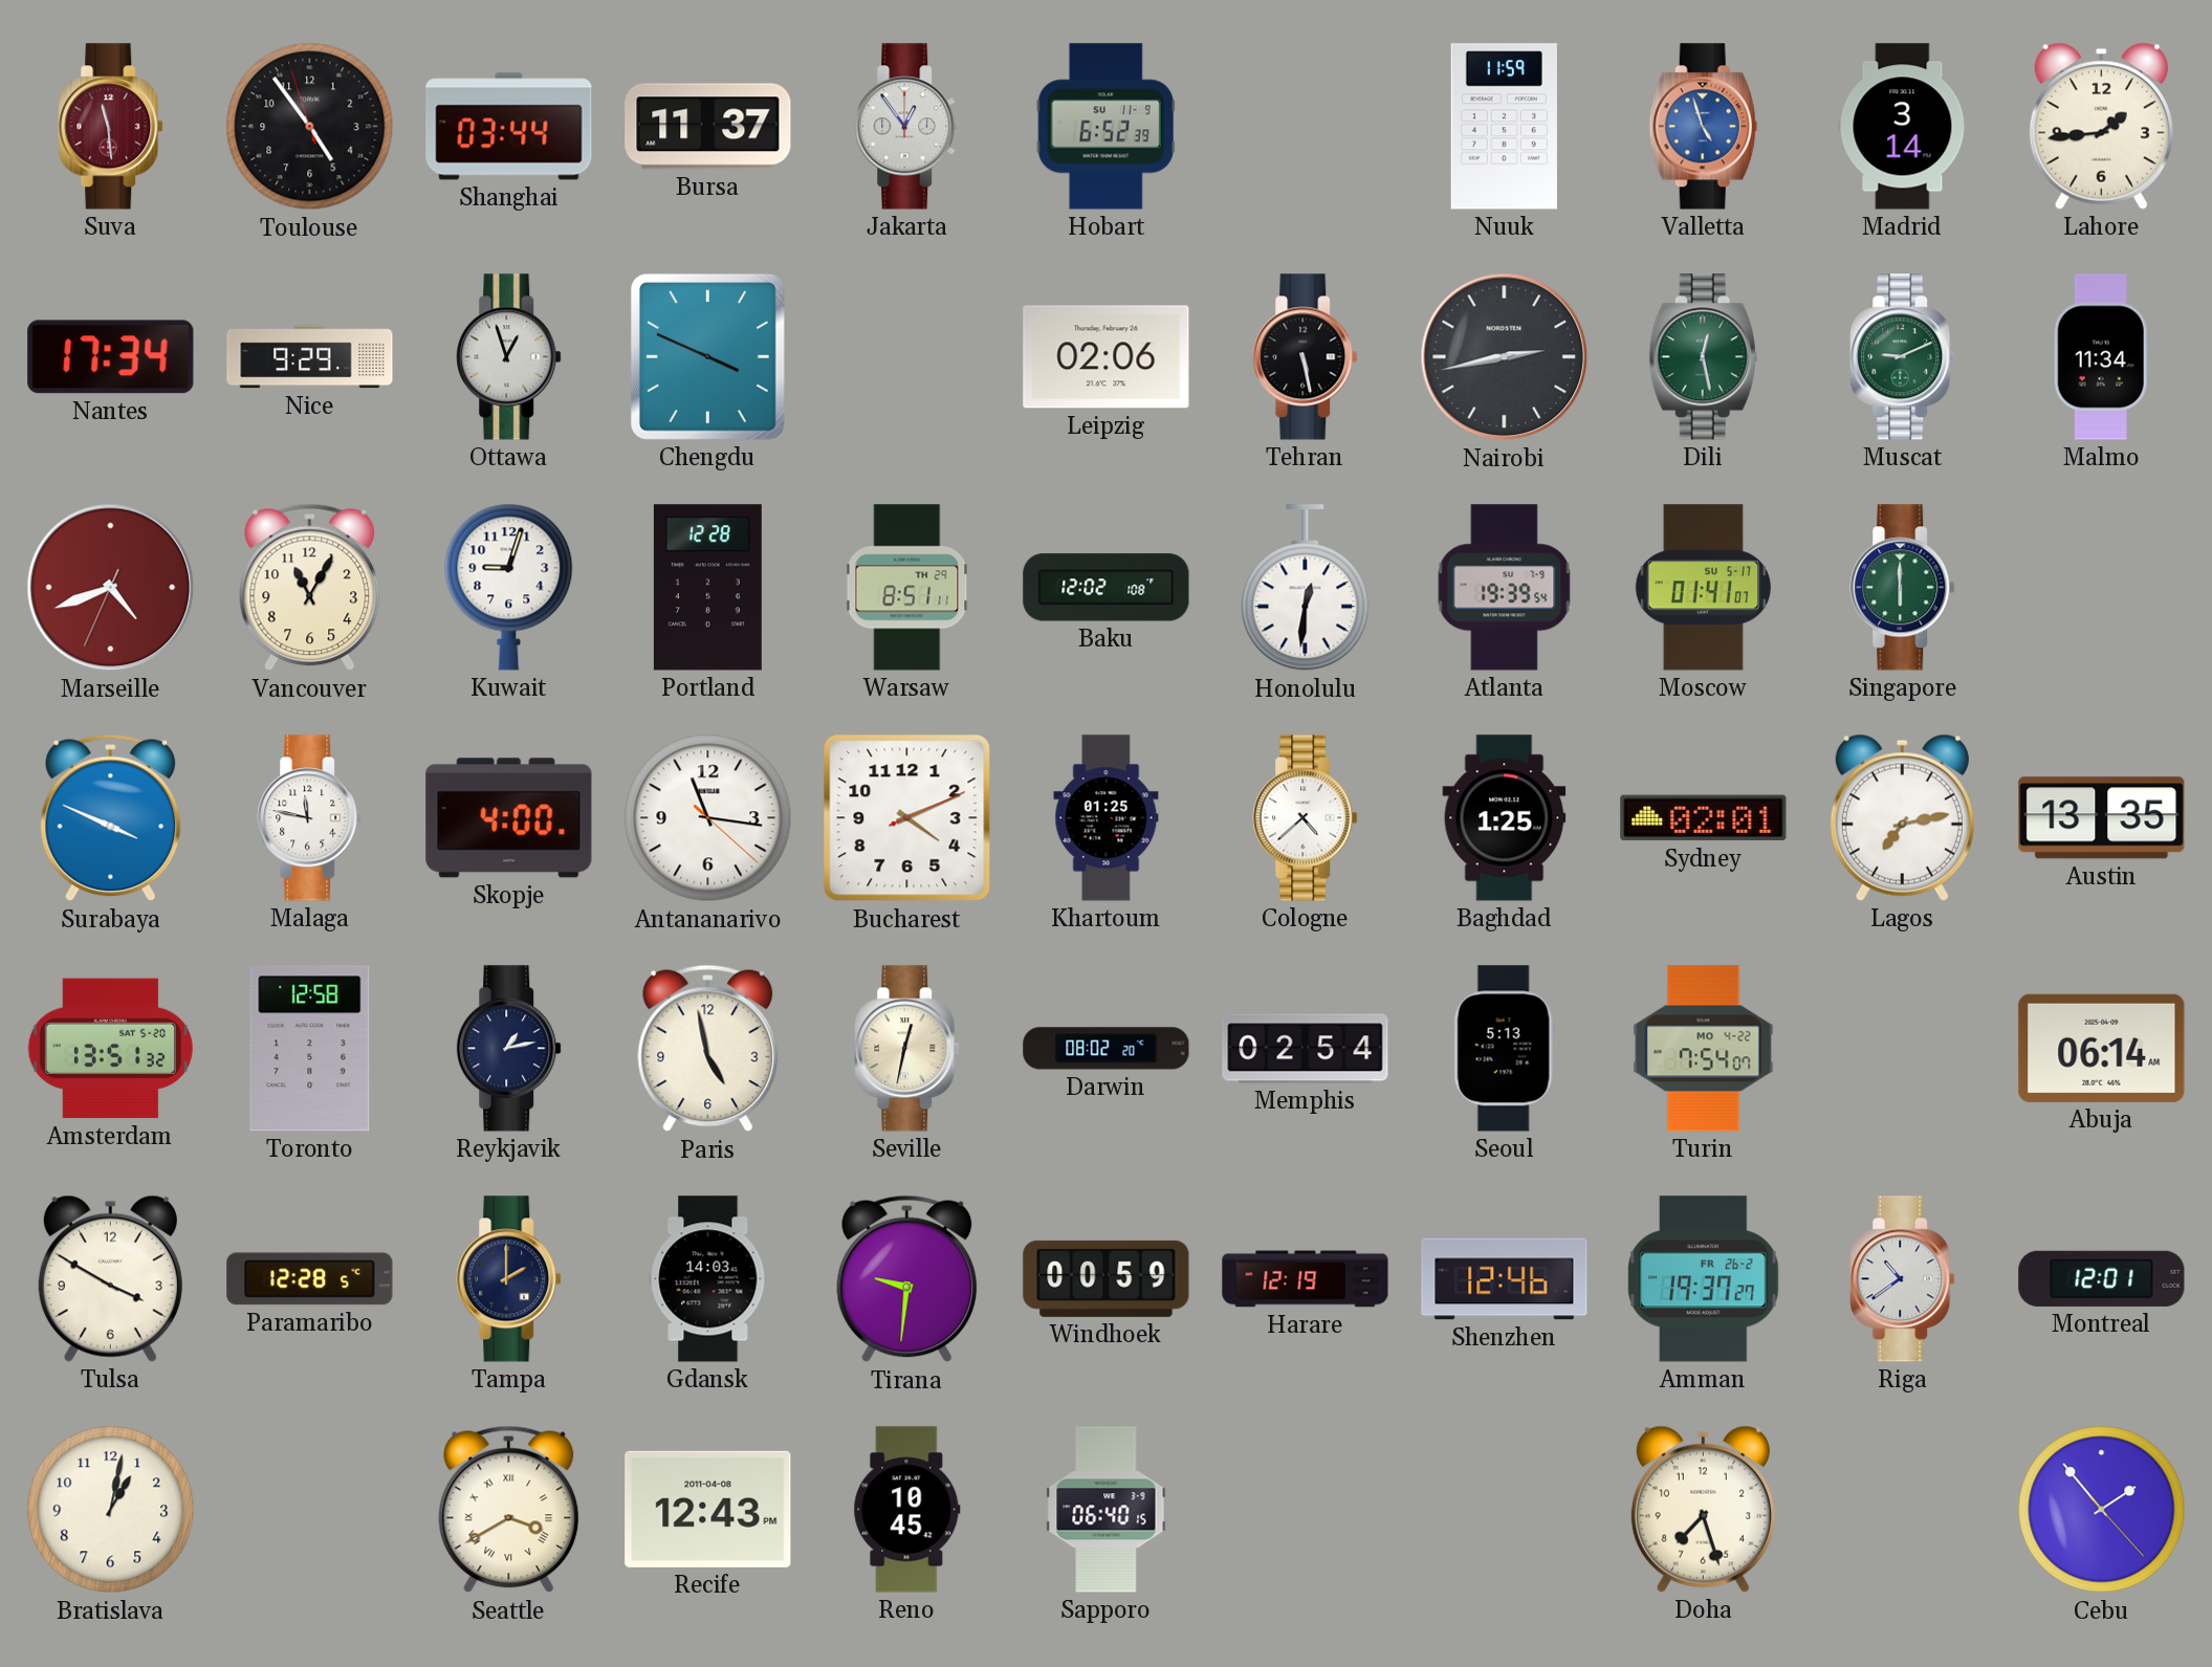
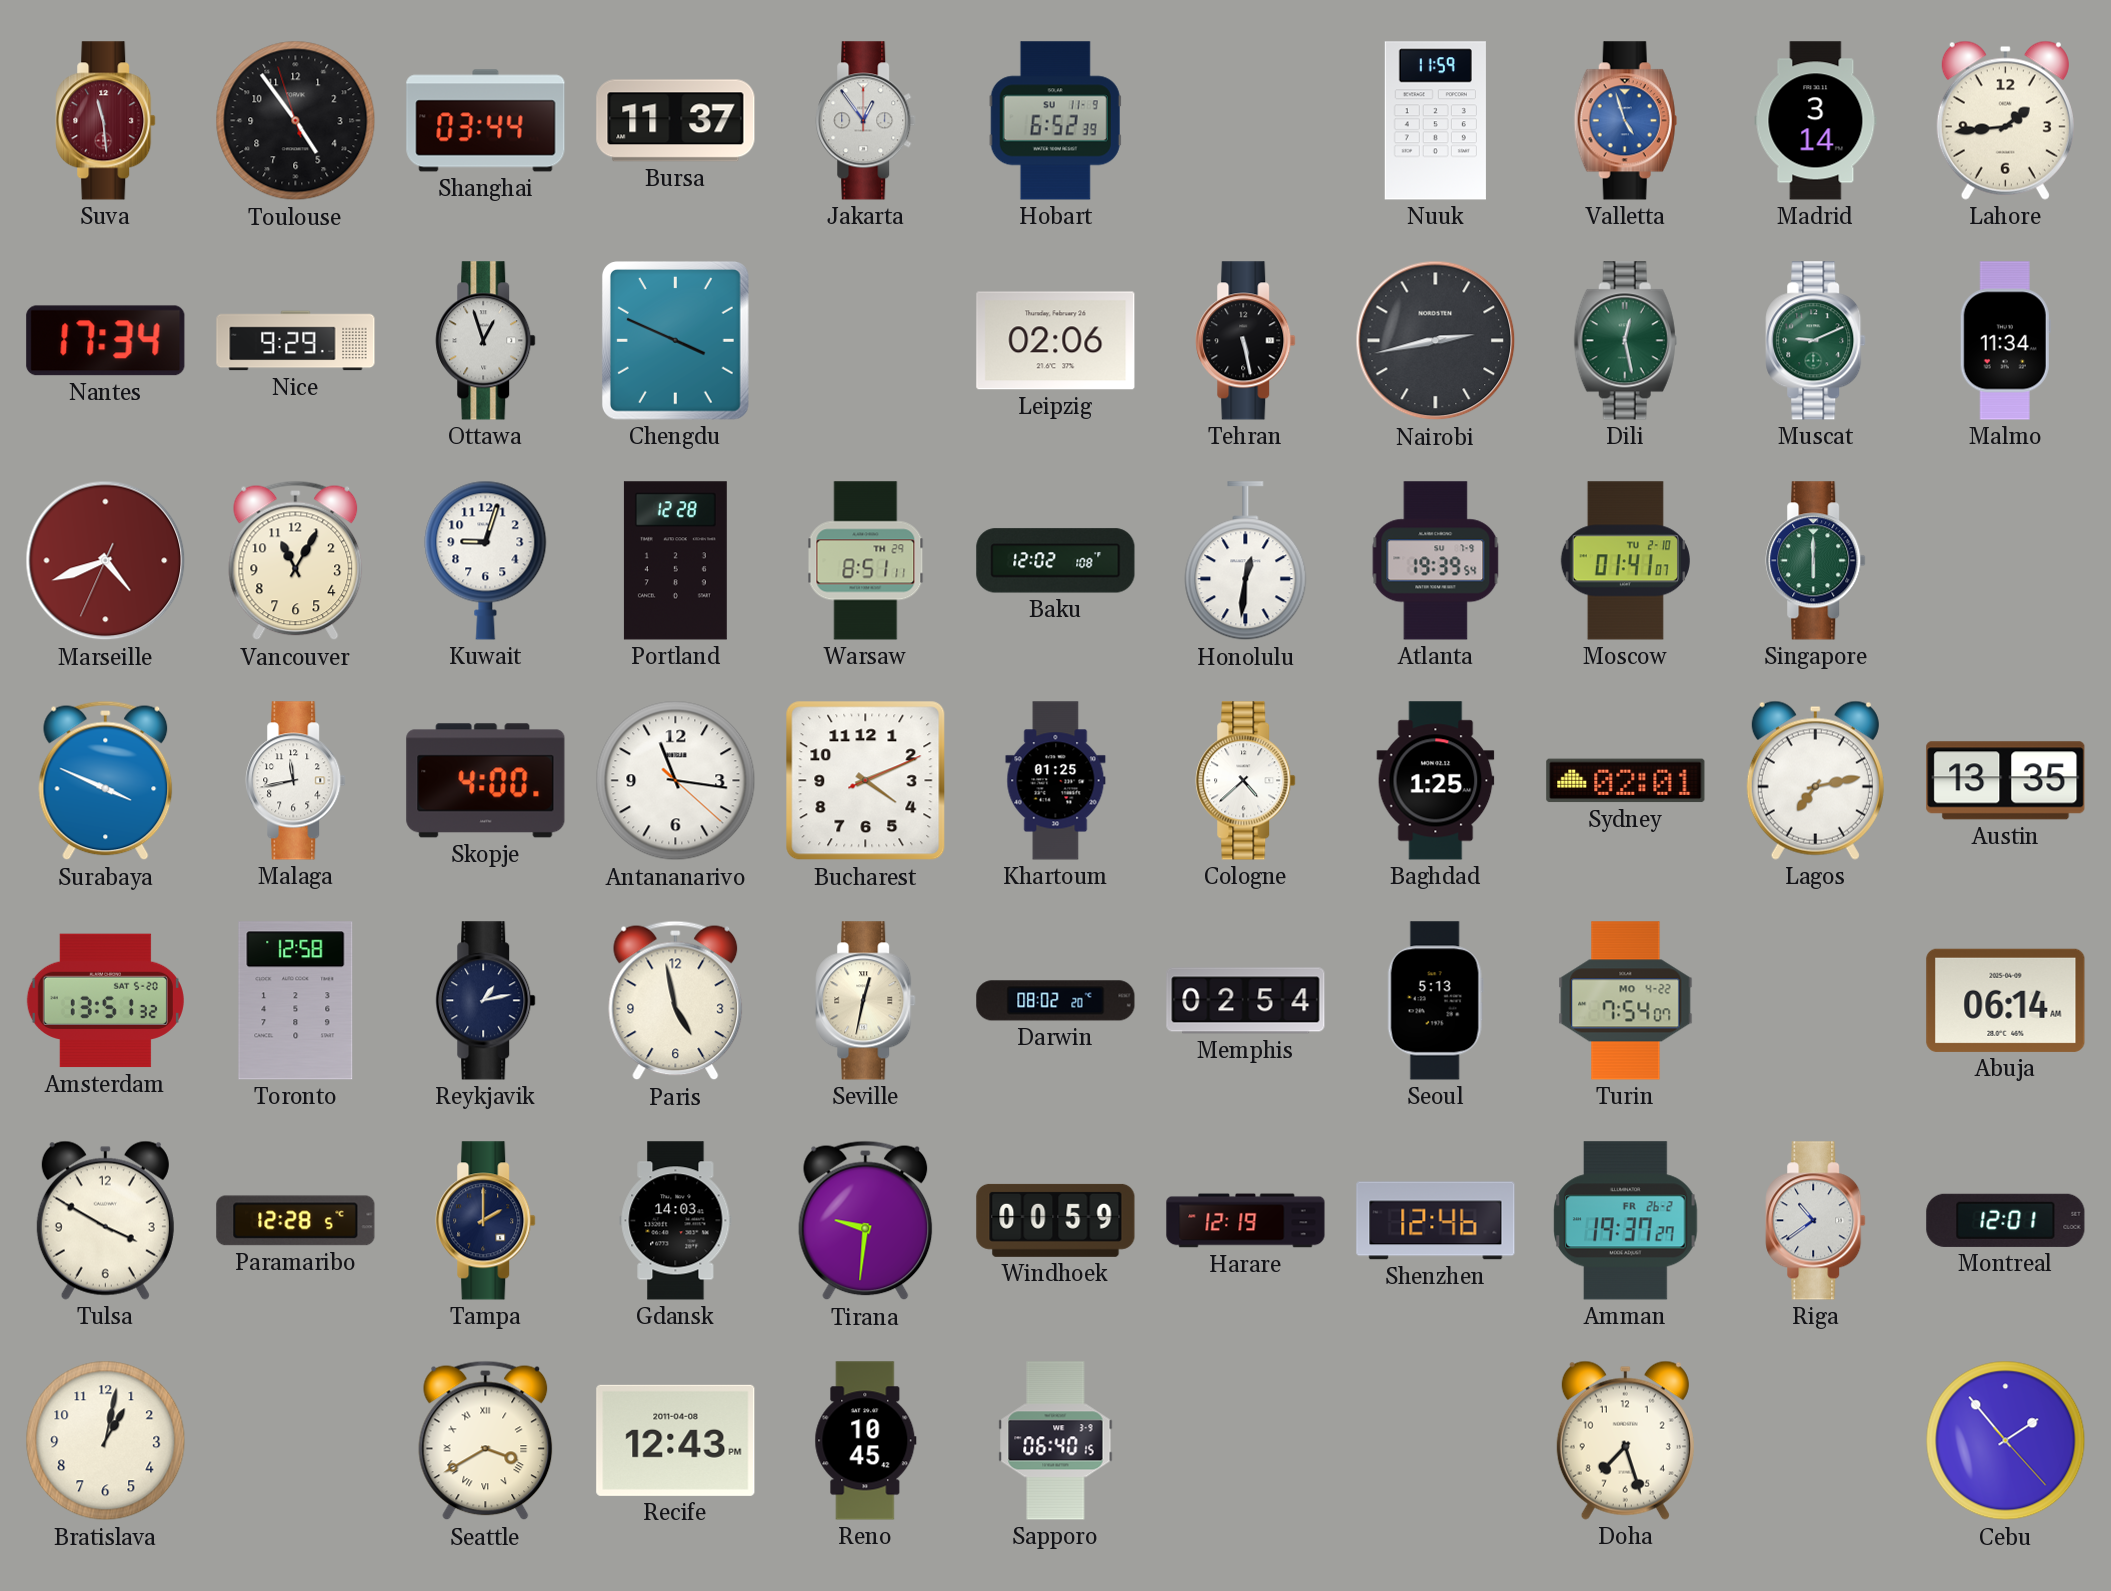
Moscow date: SU 5-17 -> TU 2-10
Malaga: 11:47 -> 11:43
